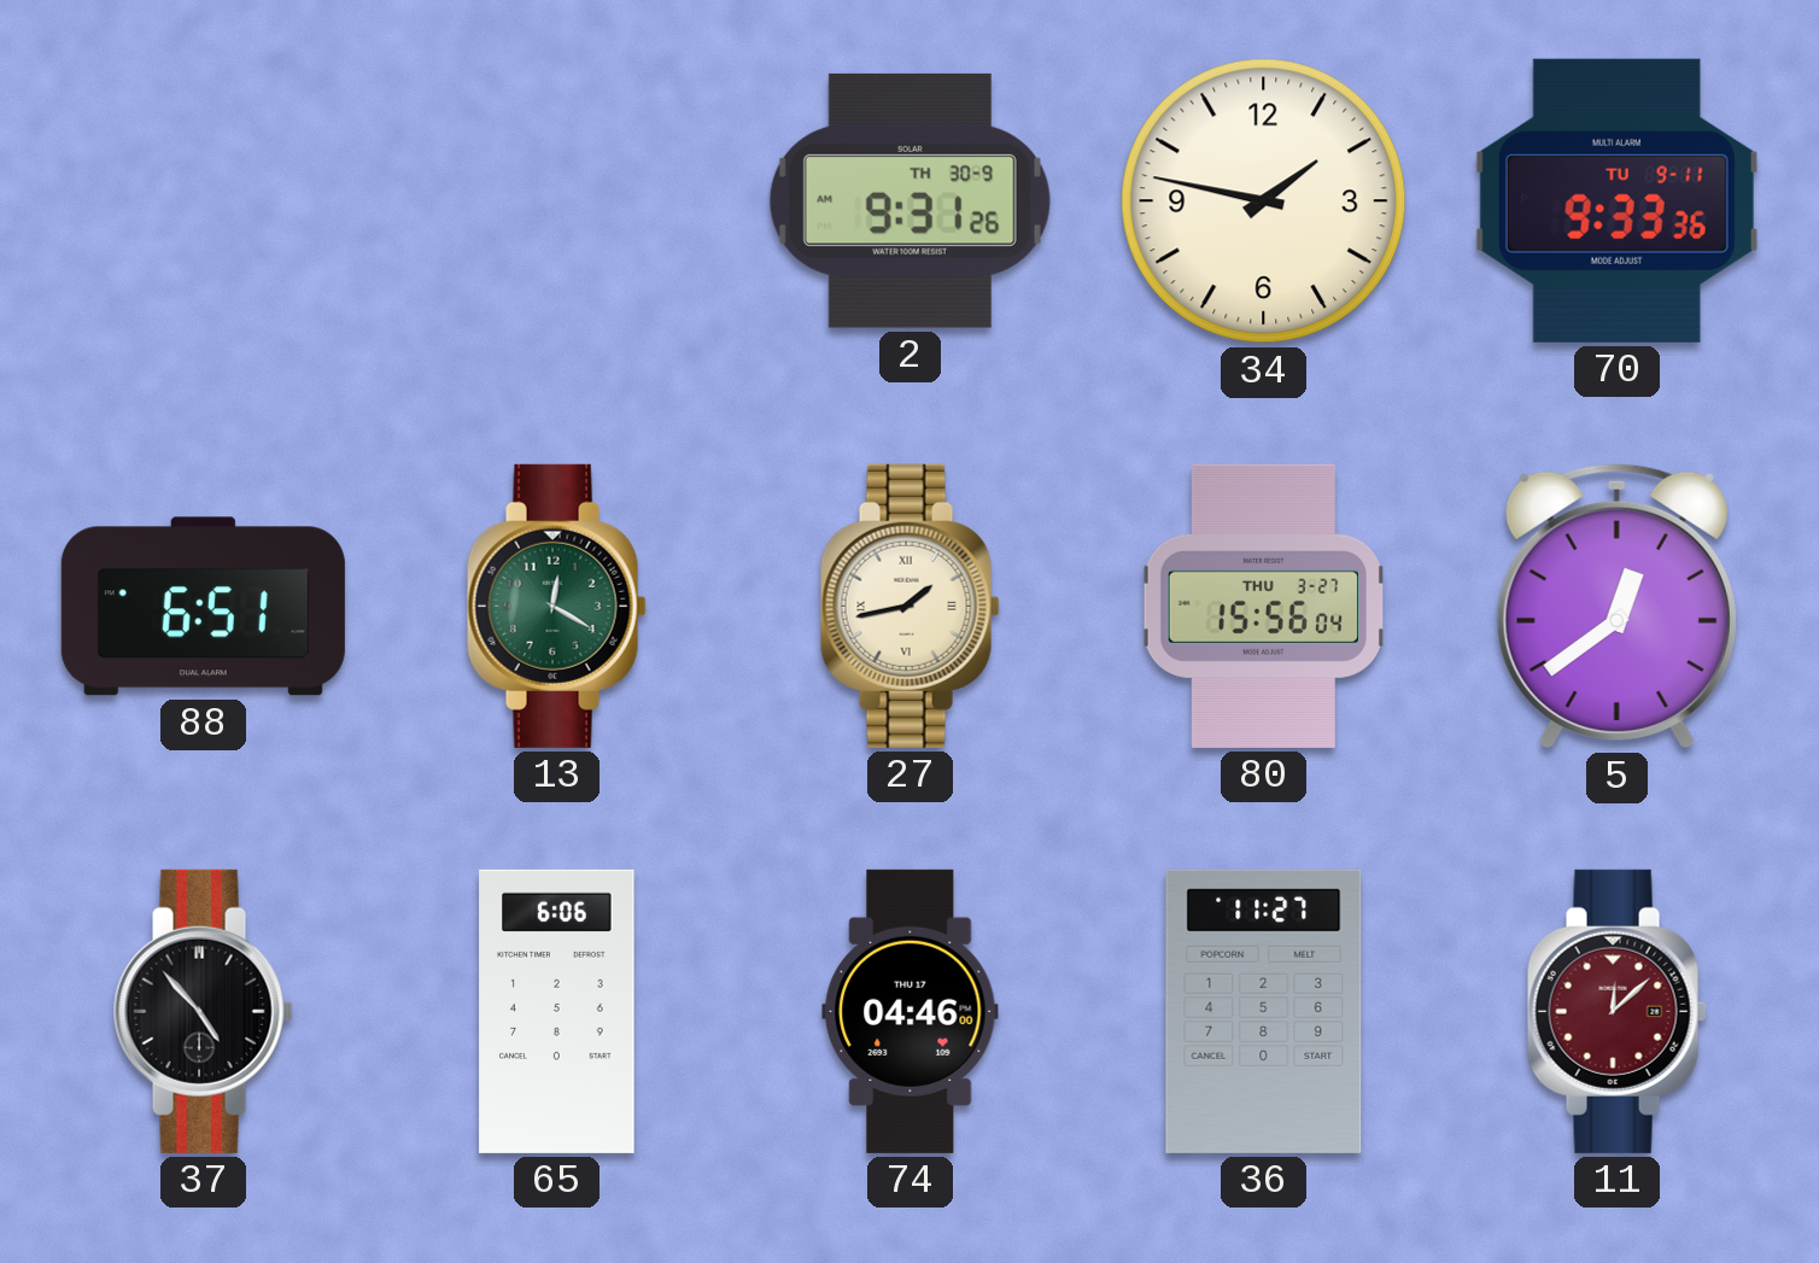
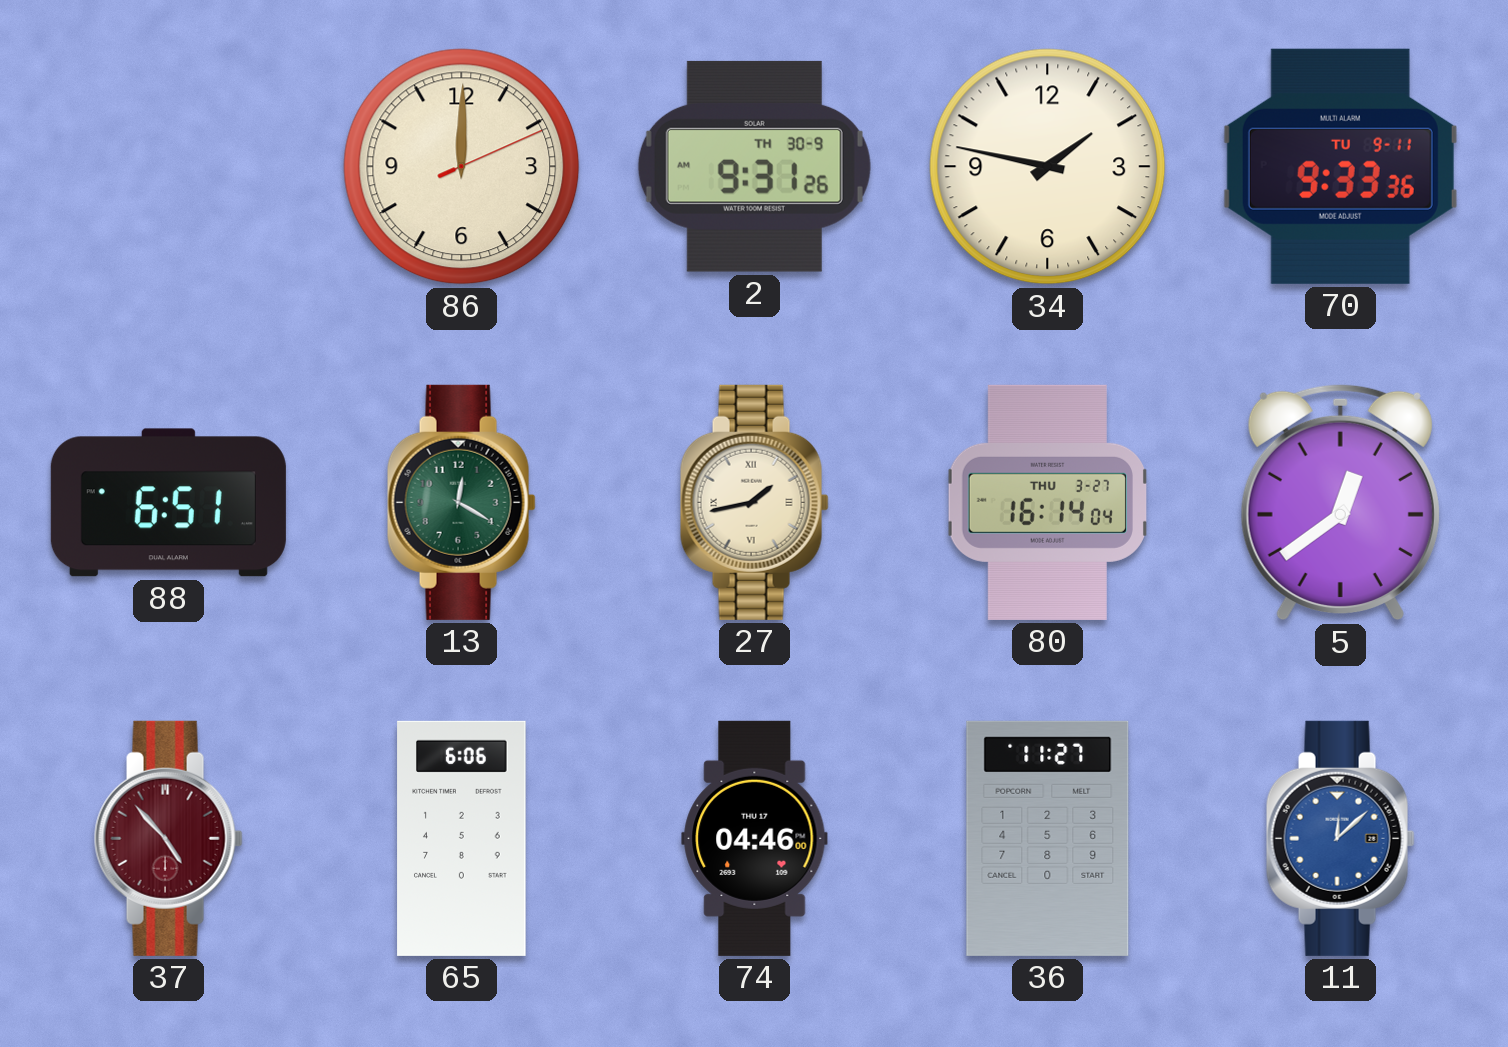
86: none -> 12:00
80: 15:56 -> 16:14
37 dial: black -> burgundy
11 dial: burgundy -> blue
